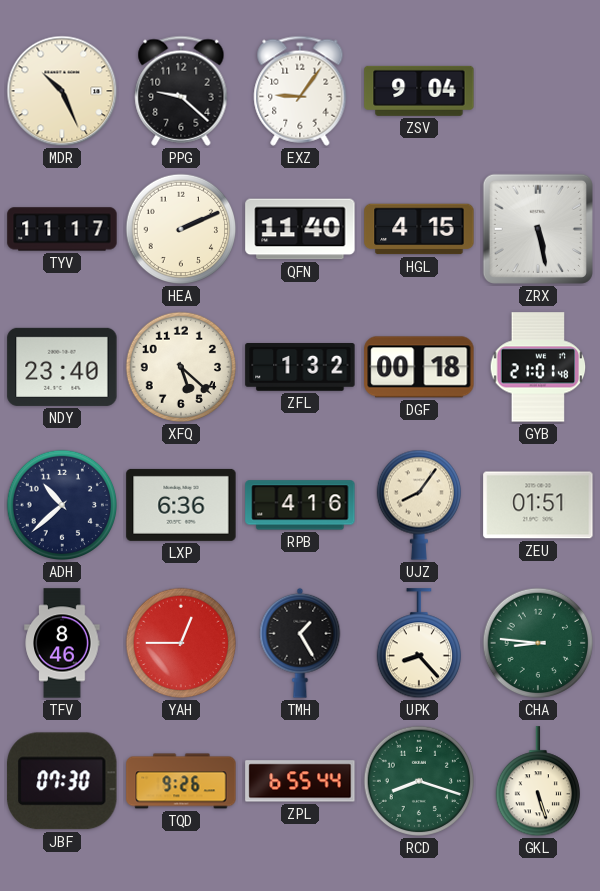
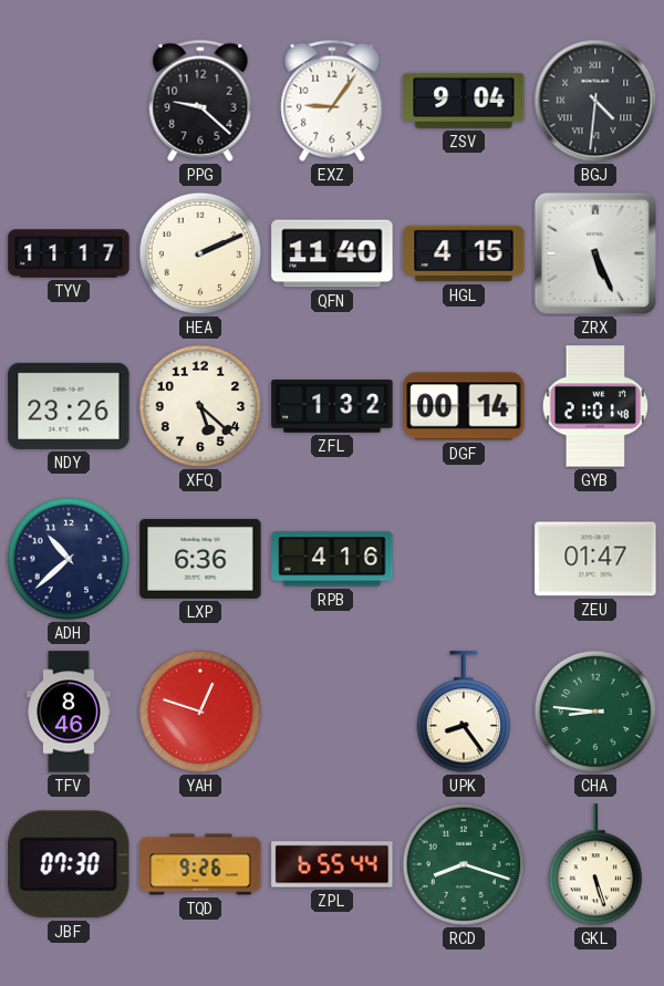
MDR: 10:26 -> none
BGJ: none -> 4:31
ZRX: 5:28 -> 5:26
NDY: 23:40 -> 23:26
DGF: 00:18 -> 00:14
UJZ: 8:06 -> none
ZEU: 01:51 -> 01:47
YAH: 12:45 -> 12:48
TMH: 1:25 -> none
UPK: 8:23 -> 8:24
